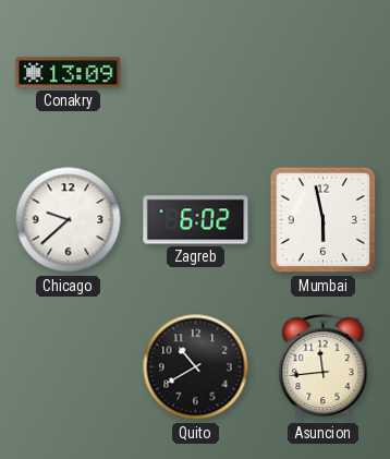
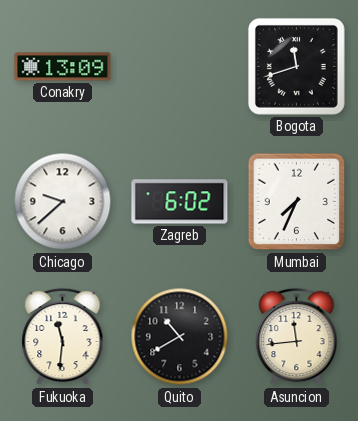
Bogota: none -> 11:42
Mumbai: 5:58 -> 7:34
Fukuoka: none -> 11:31
